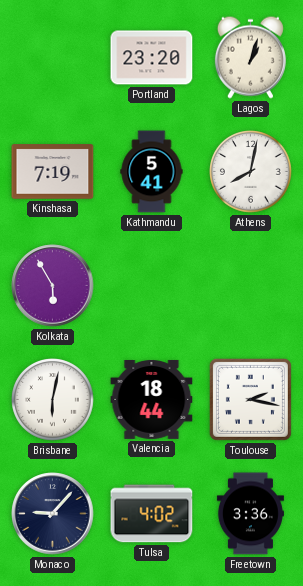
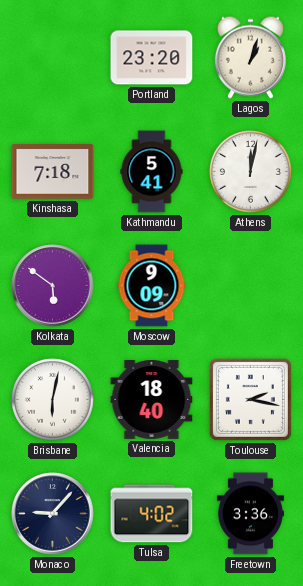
Kinshasa: 7:19 -> 7:18
Athens: 8:02 -> 12:02
Kolkata: 5:55 -> 5:51
Moscow: none -> 9:09
Valencia: 18:44 -> 18:40
